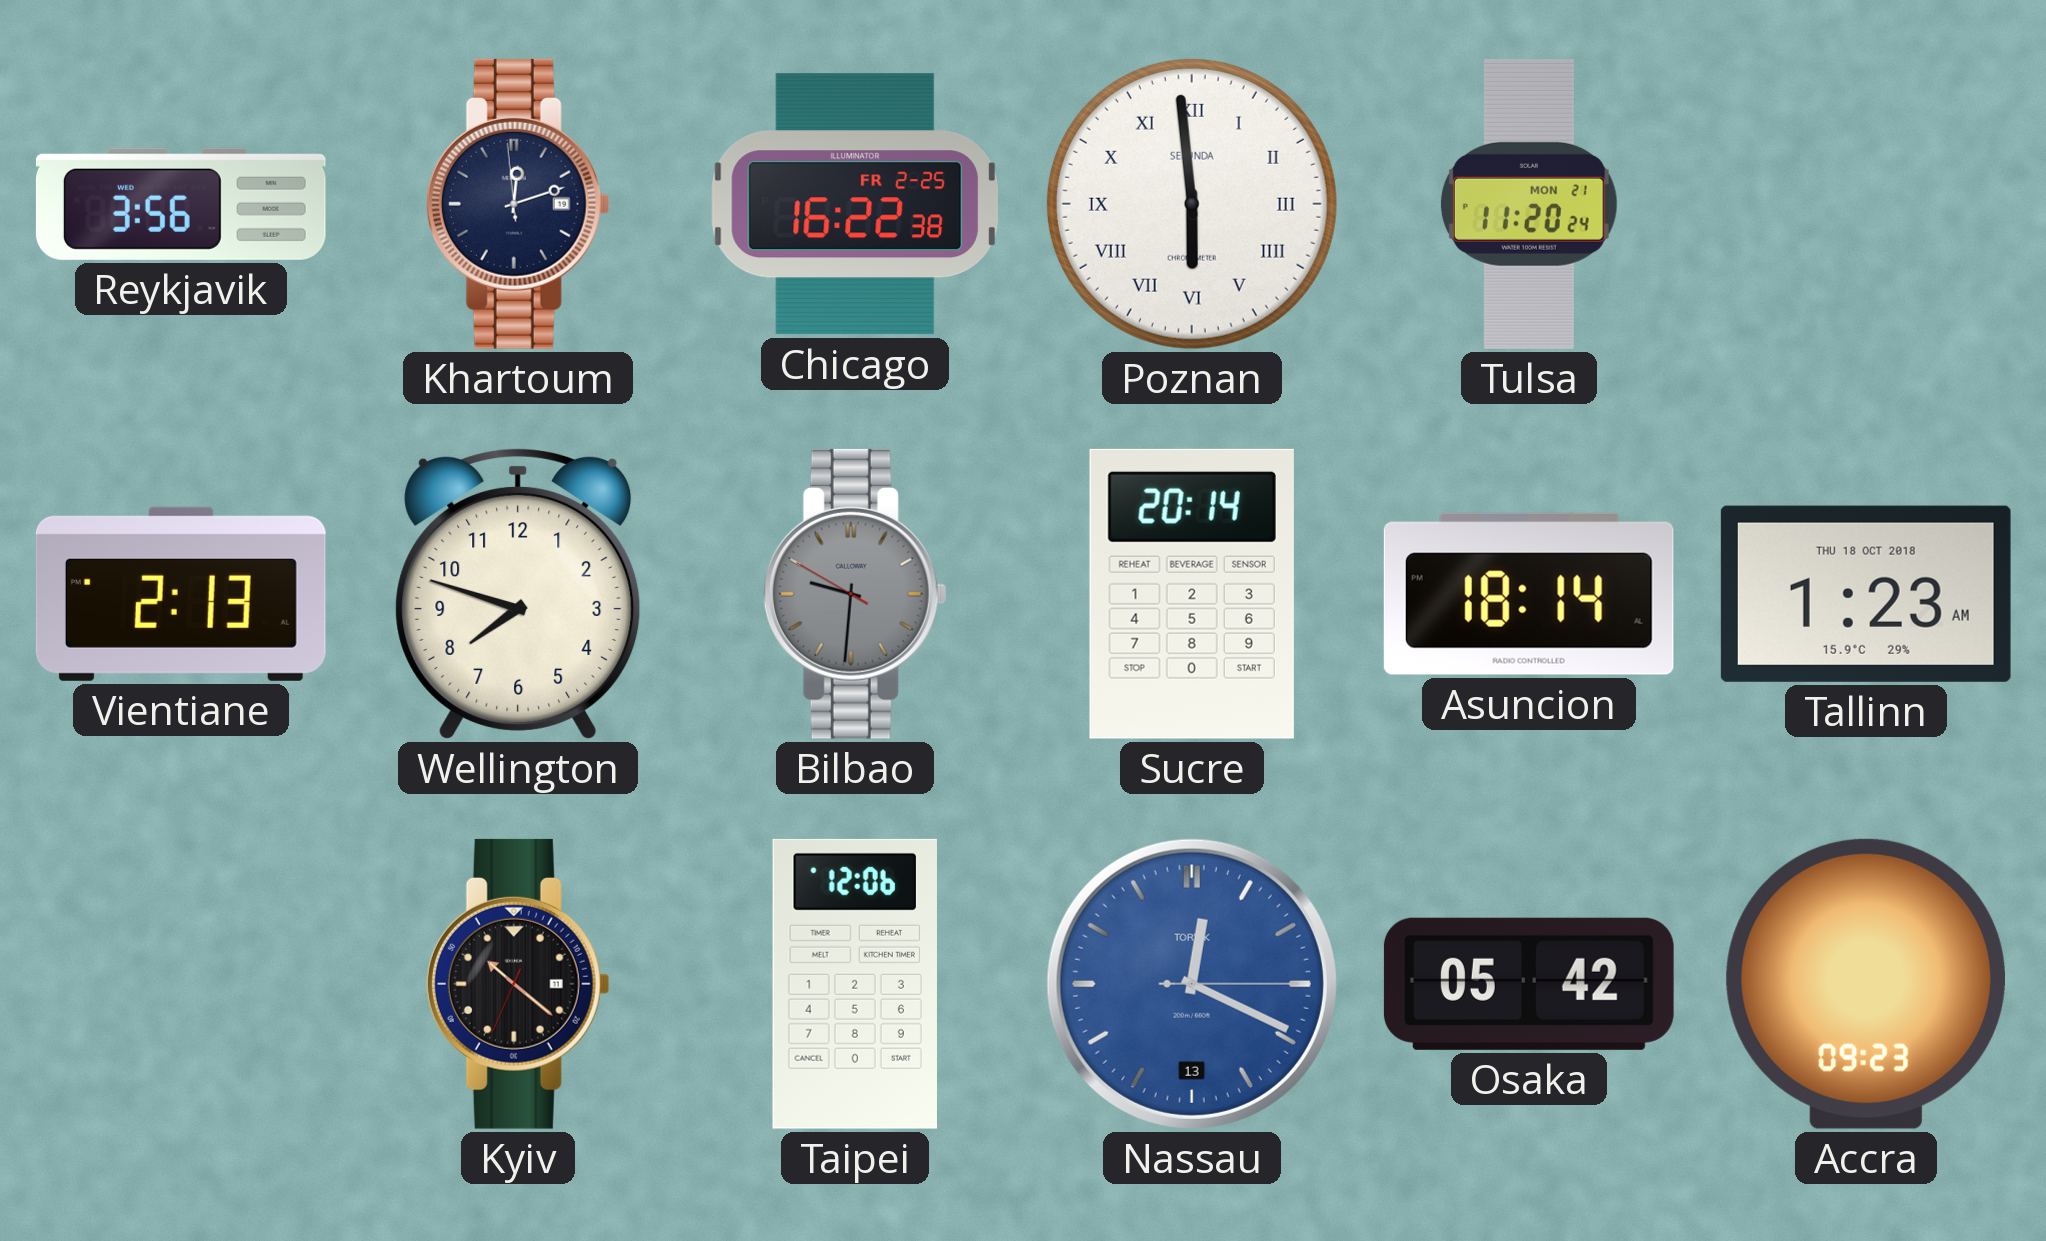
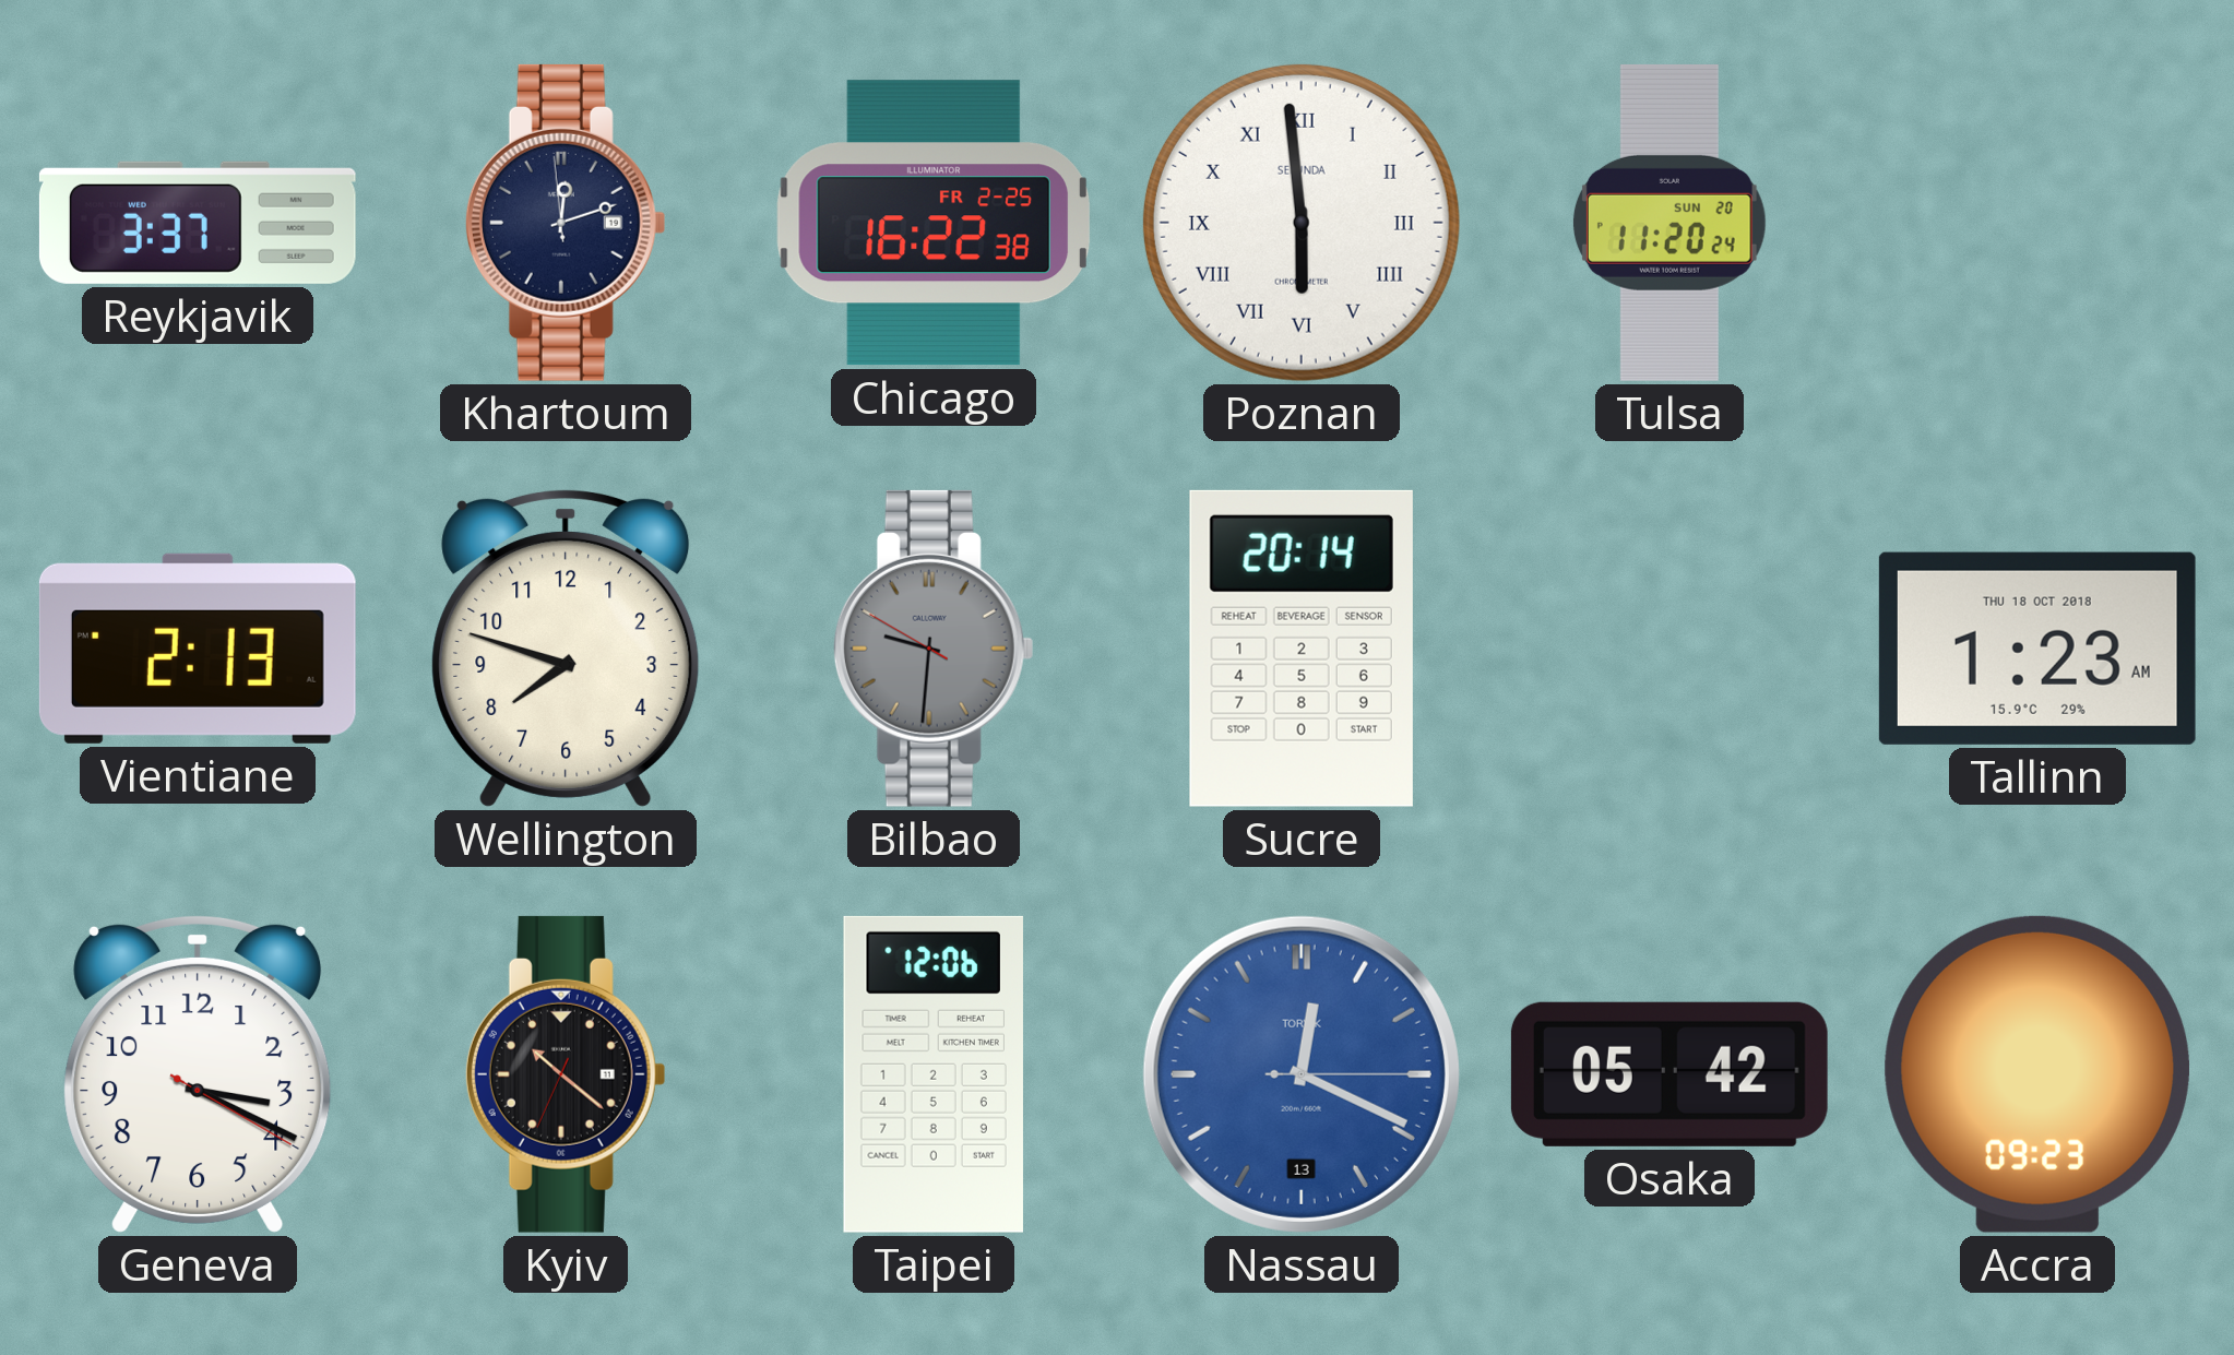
Reykjavik: 3:56 -> 3:37
Tulsa date: MON 21 -> SUN 20
Asuncion: 18:14 -> none
Geneva: none -> 3:19
